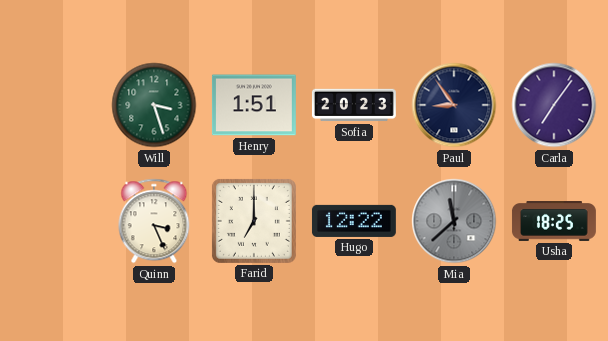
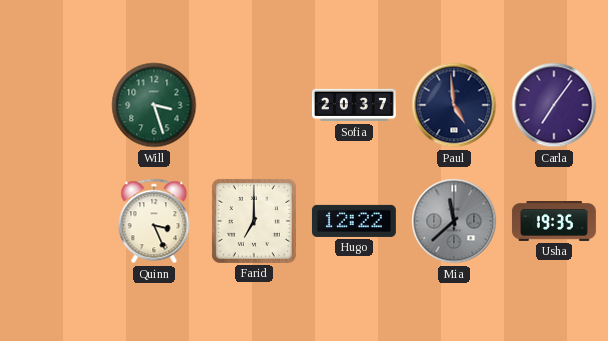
Henry: 1:51 -> none
Sofia: 20:23 -> 20:37
Paul: 8:54 -> 4:59
Usha: 18:25 -> 19:35
